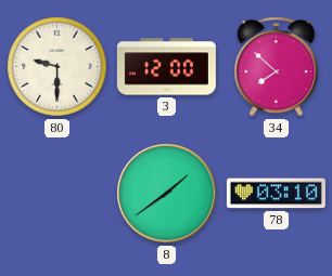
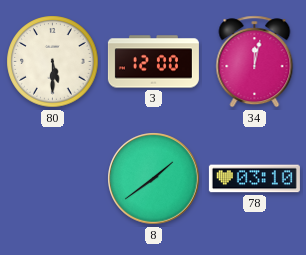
80: 9:30 -> 5:30
34: 7:52 -> 12:02
